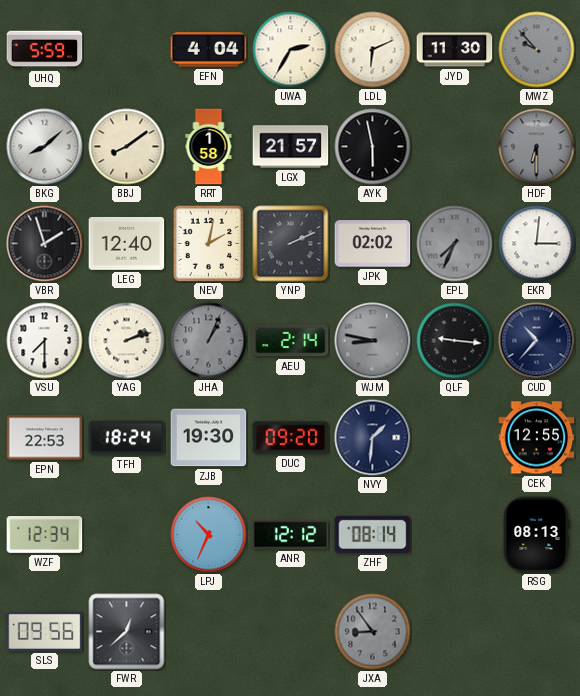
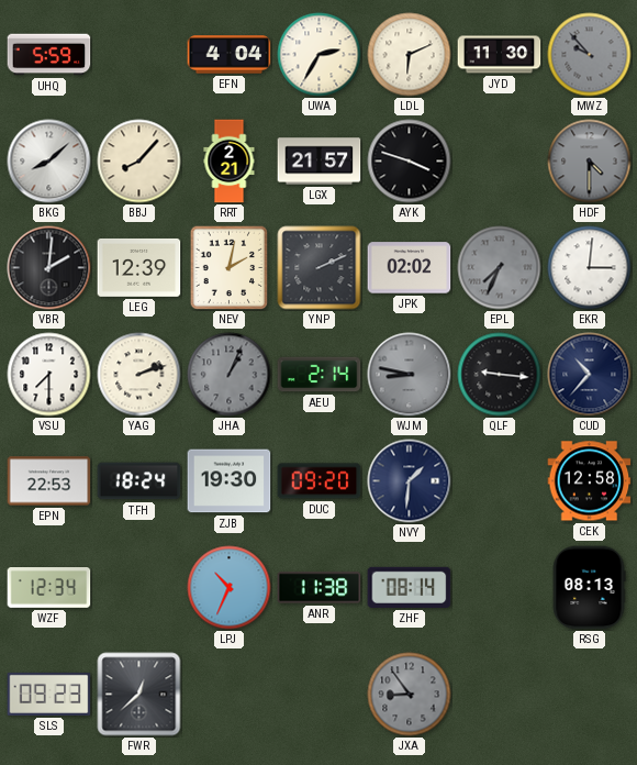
BBJ: 8:09 -> 8:07
RRT: 1:58 -> 2:21
AYK: 5:58 -> 3:48
HDF: 6:30 -> 4:30
VBR: 1:57 -> 2:01
LEG: 12:40 -> 12:39
CEK: 12:55 -> 12:58
ANR: 12:12 -> 11:38
SLS: 09:56 -> 09:23
